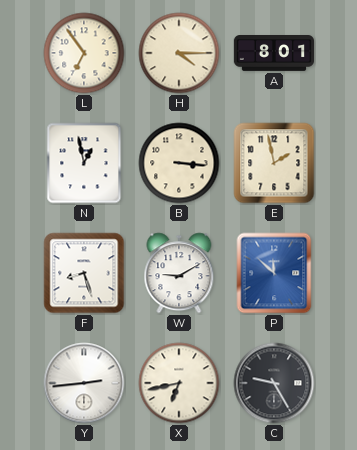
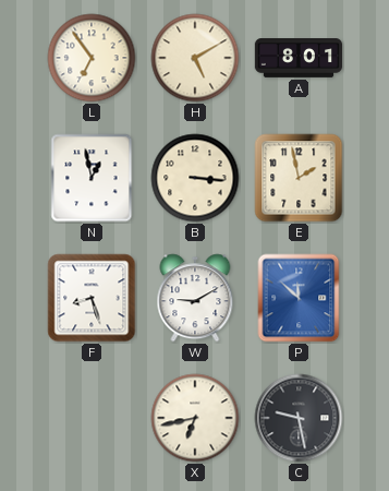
H: 4:15 -> 5:10
Y: 2:44 -> none
C: 9:25 -> 9:28
